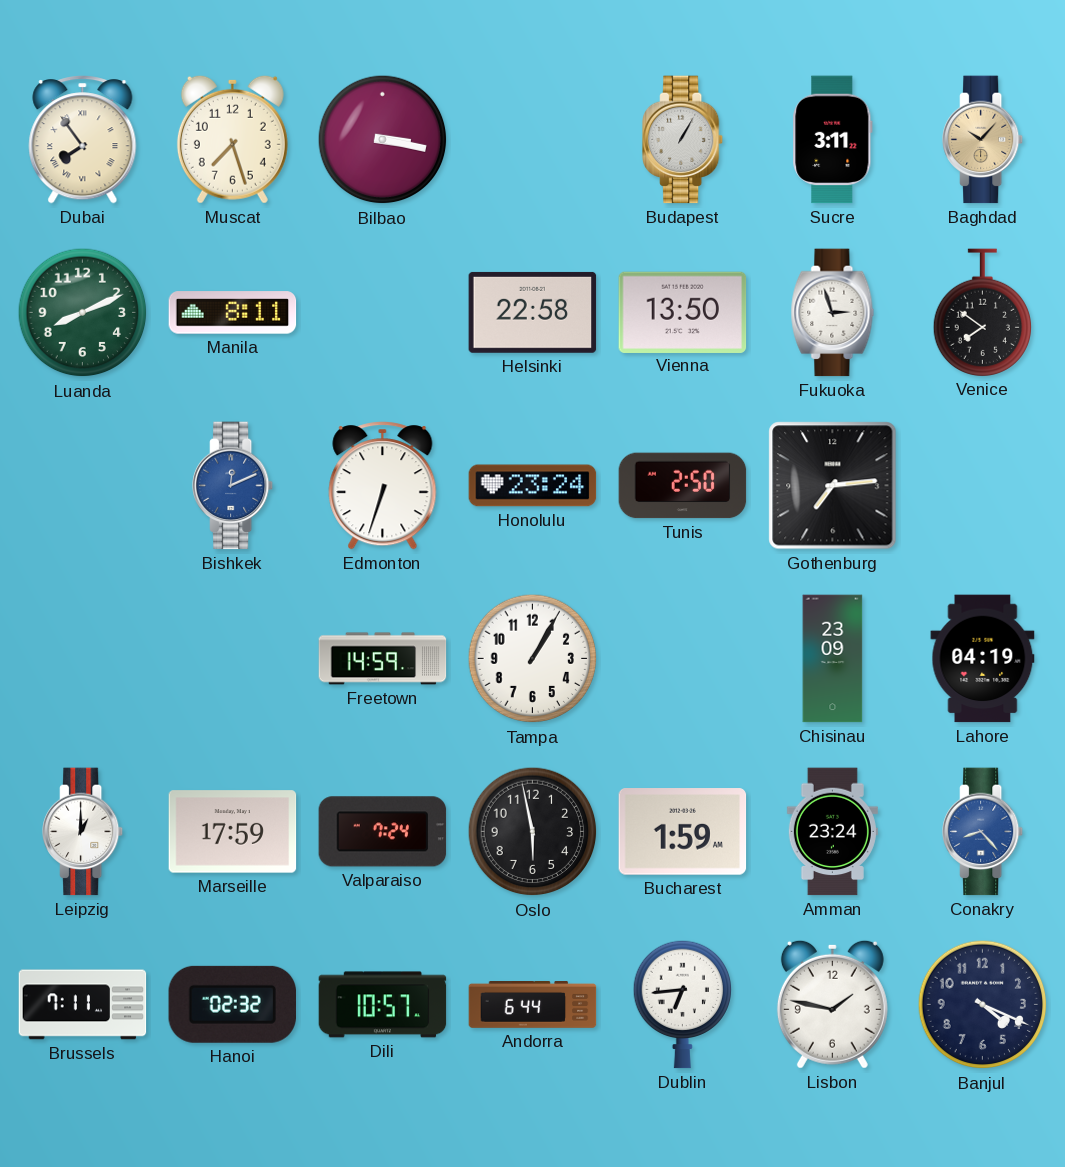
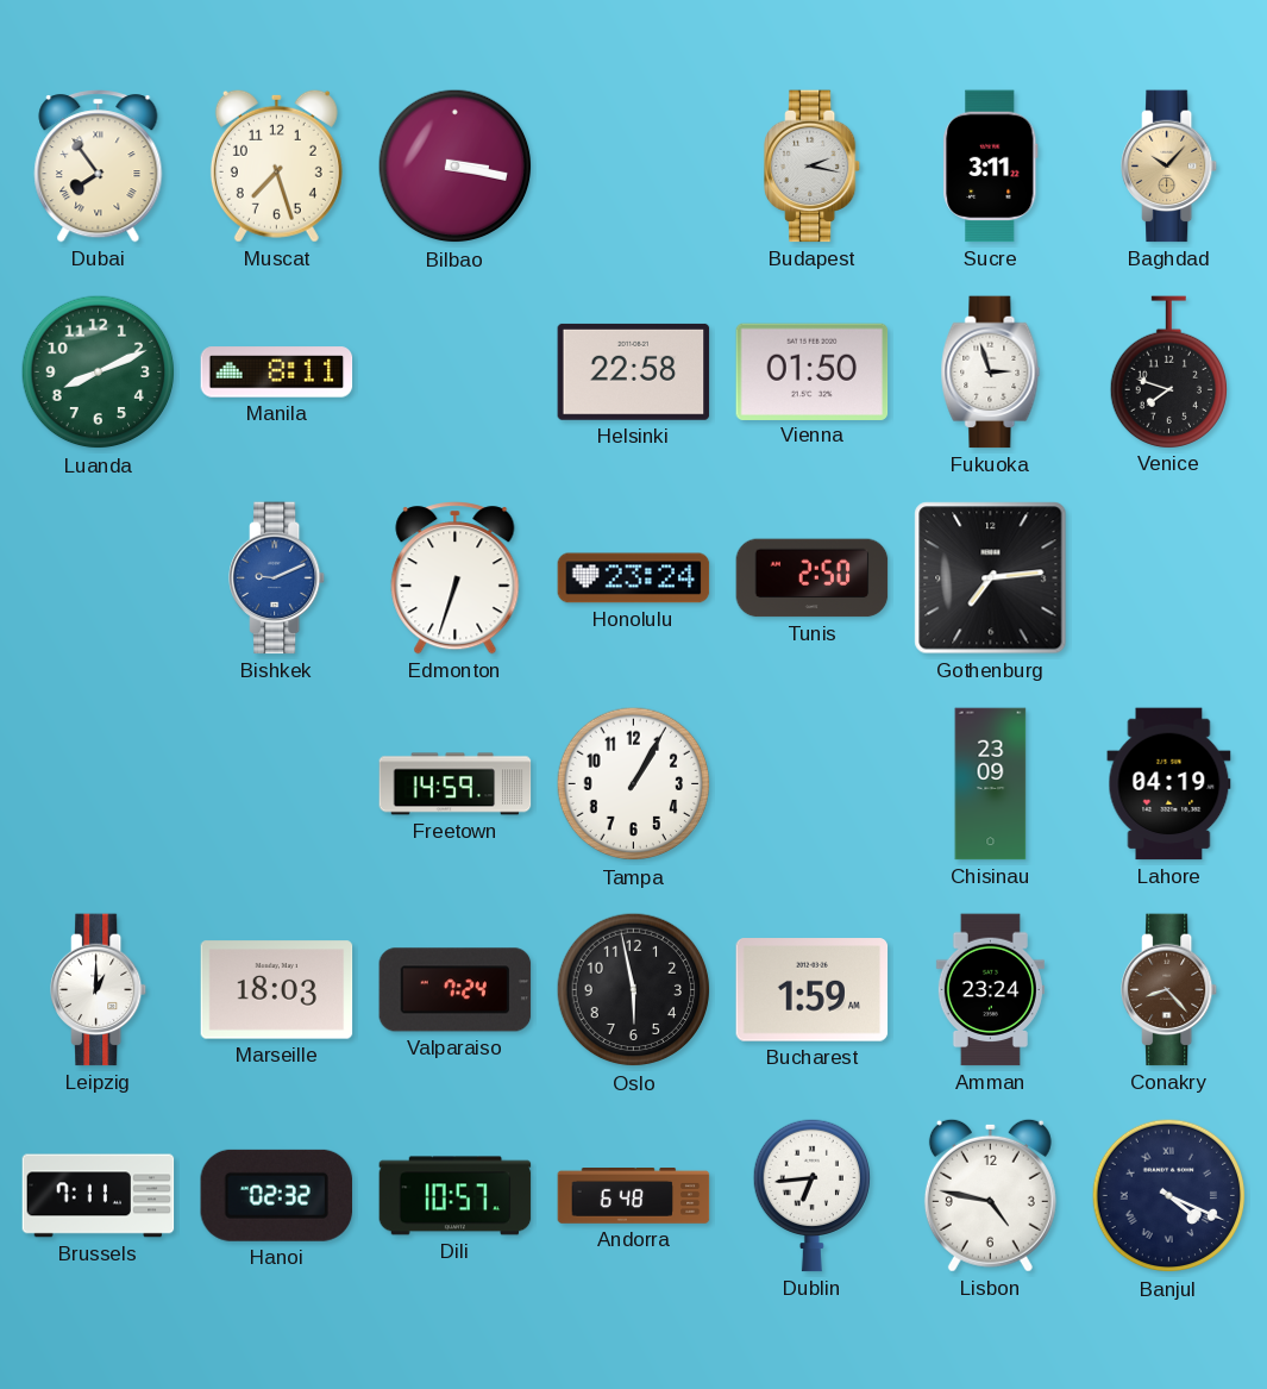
Budapest: 1:05 -> 2:17
Vienna: 13:50 -> 01:50
Venice: 7:51 -> 7:48
Bishkek: 12:11 -> 9:11
Marseille: 17:59 -> 18:03
Conakry dial: blue -> brown
Andorra: 6:44 -> 6:48
Lisbon: 1:47 -> 4:47
Banjul numerals: Arabic -> Roman
